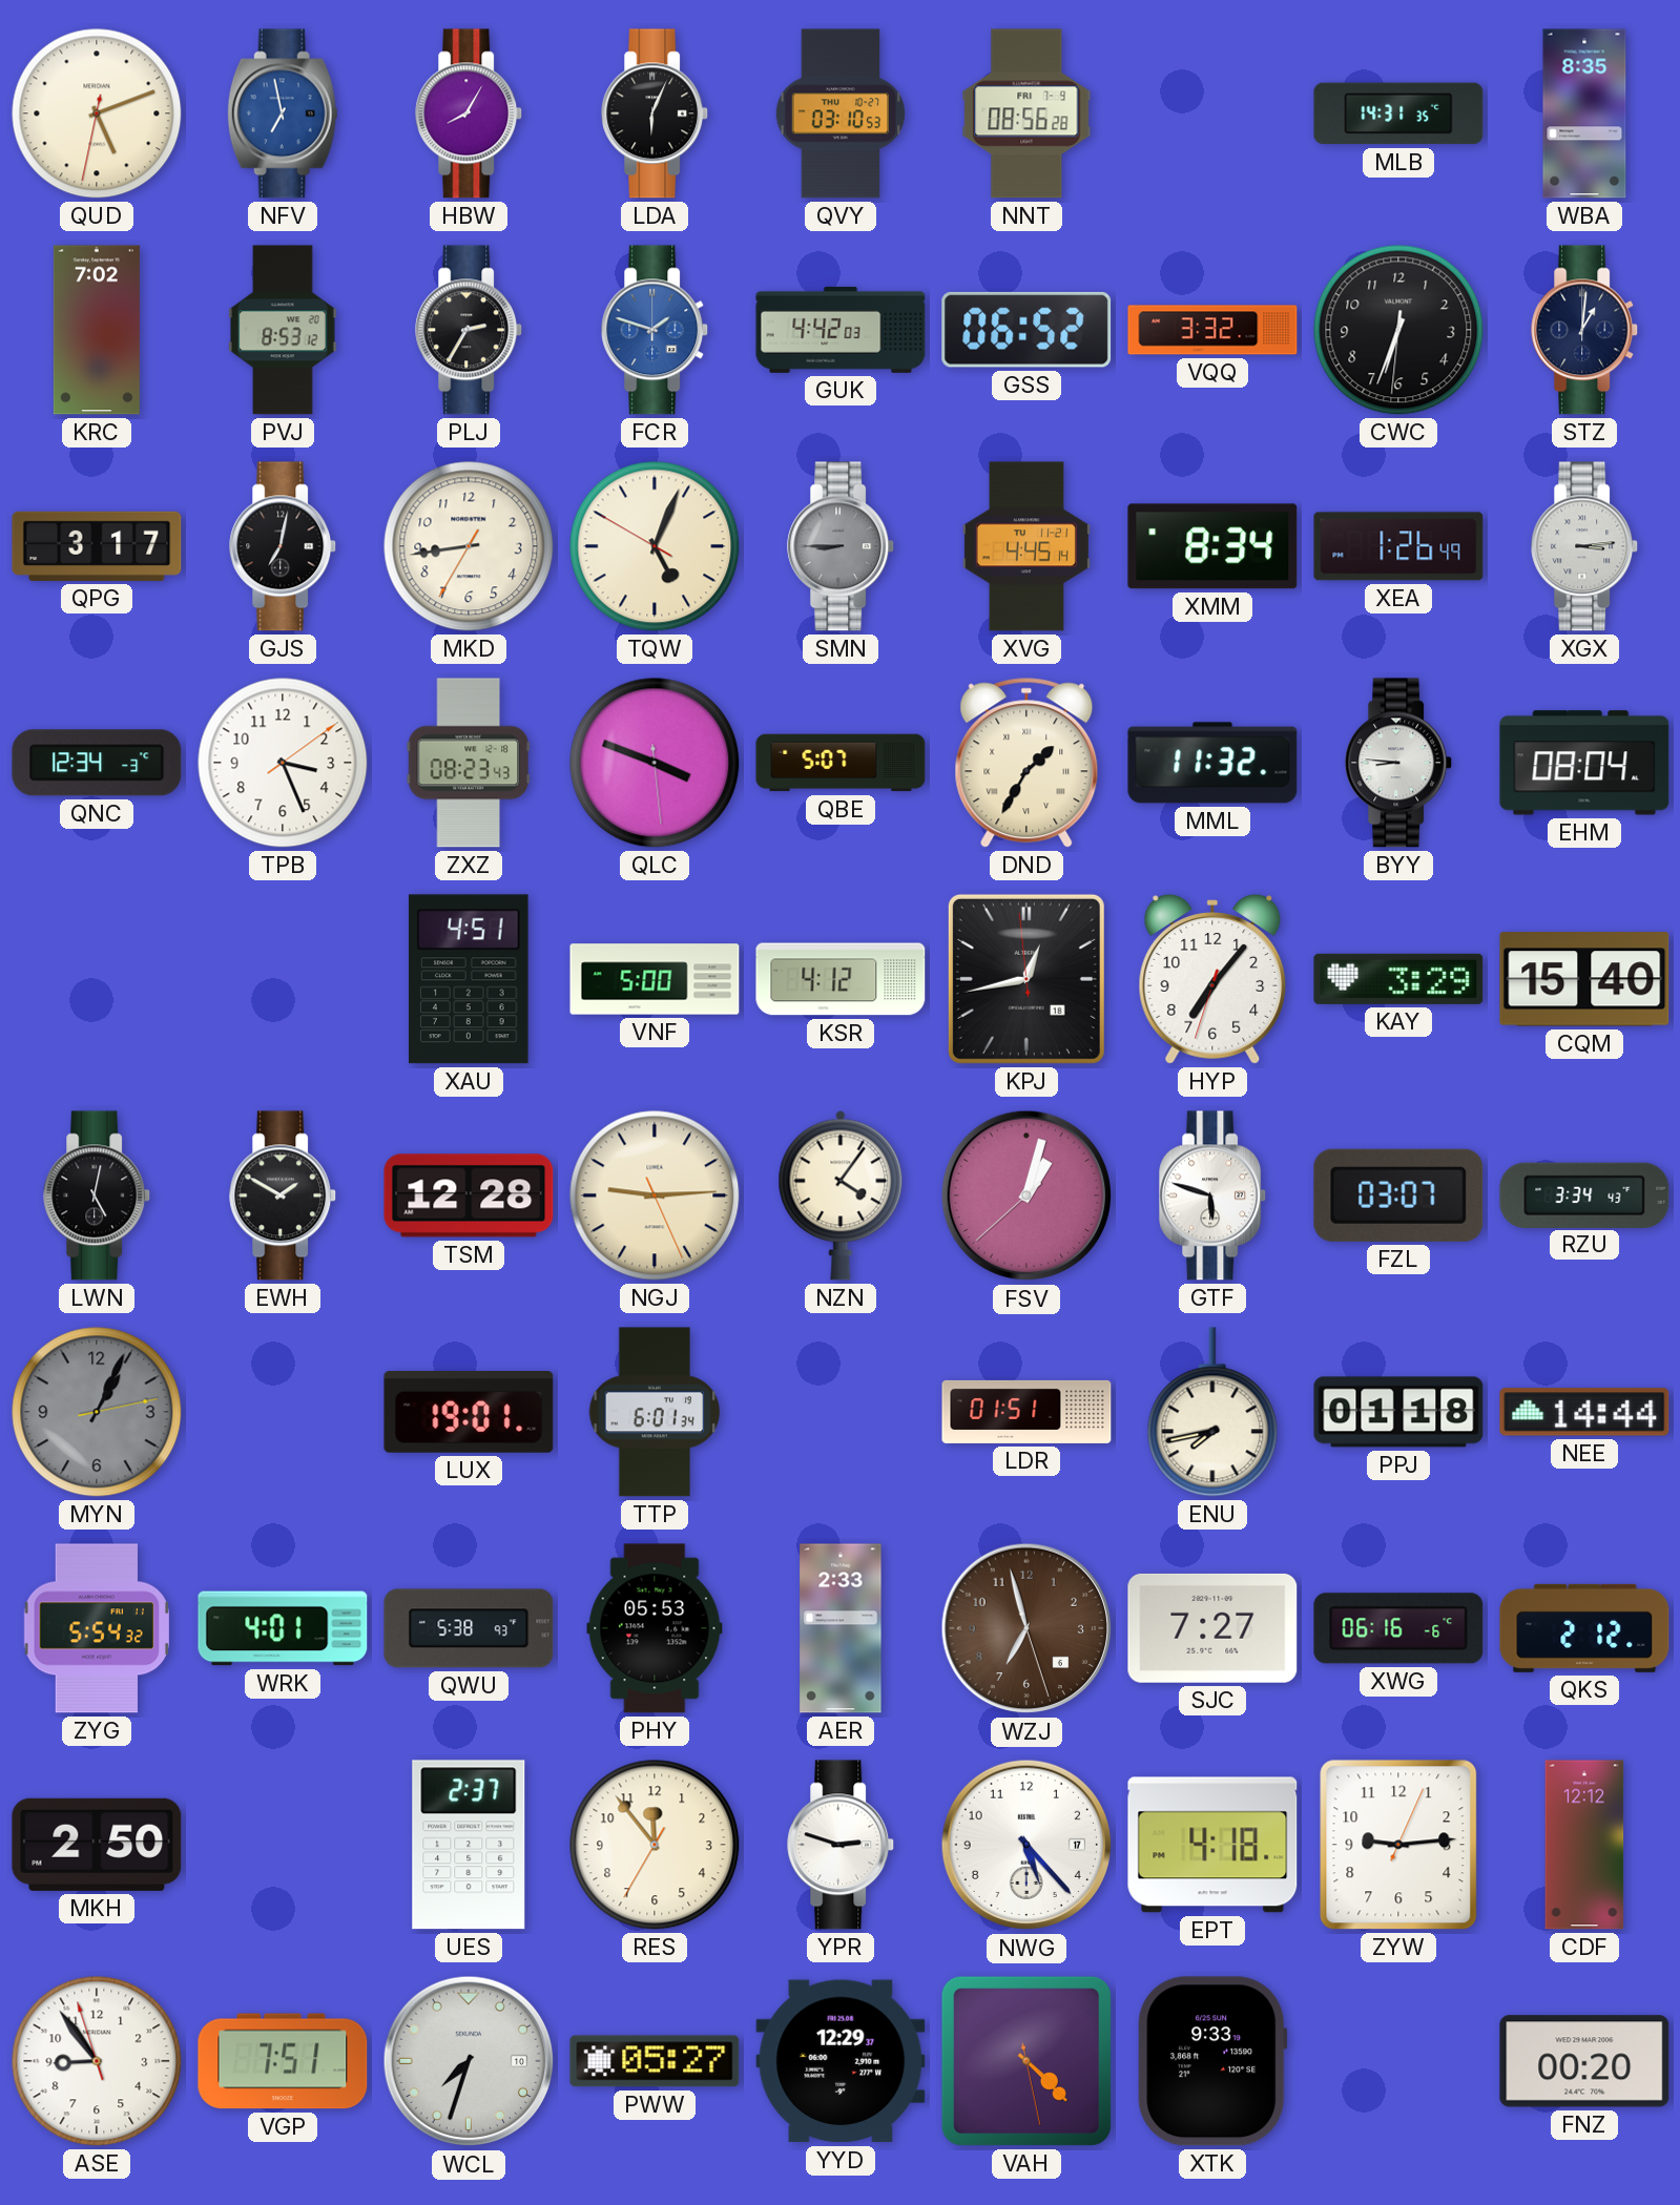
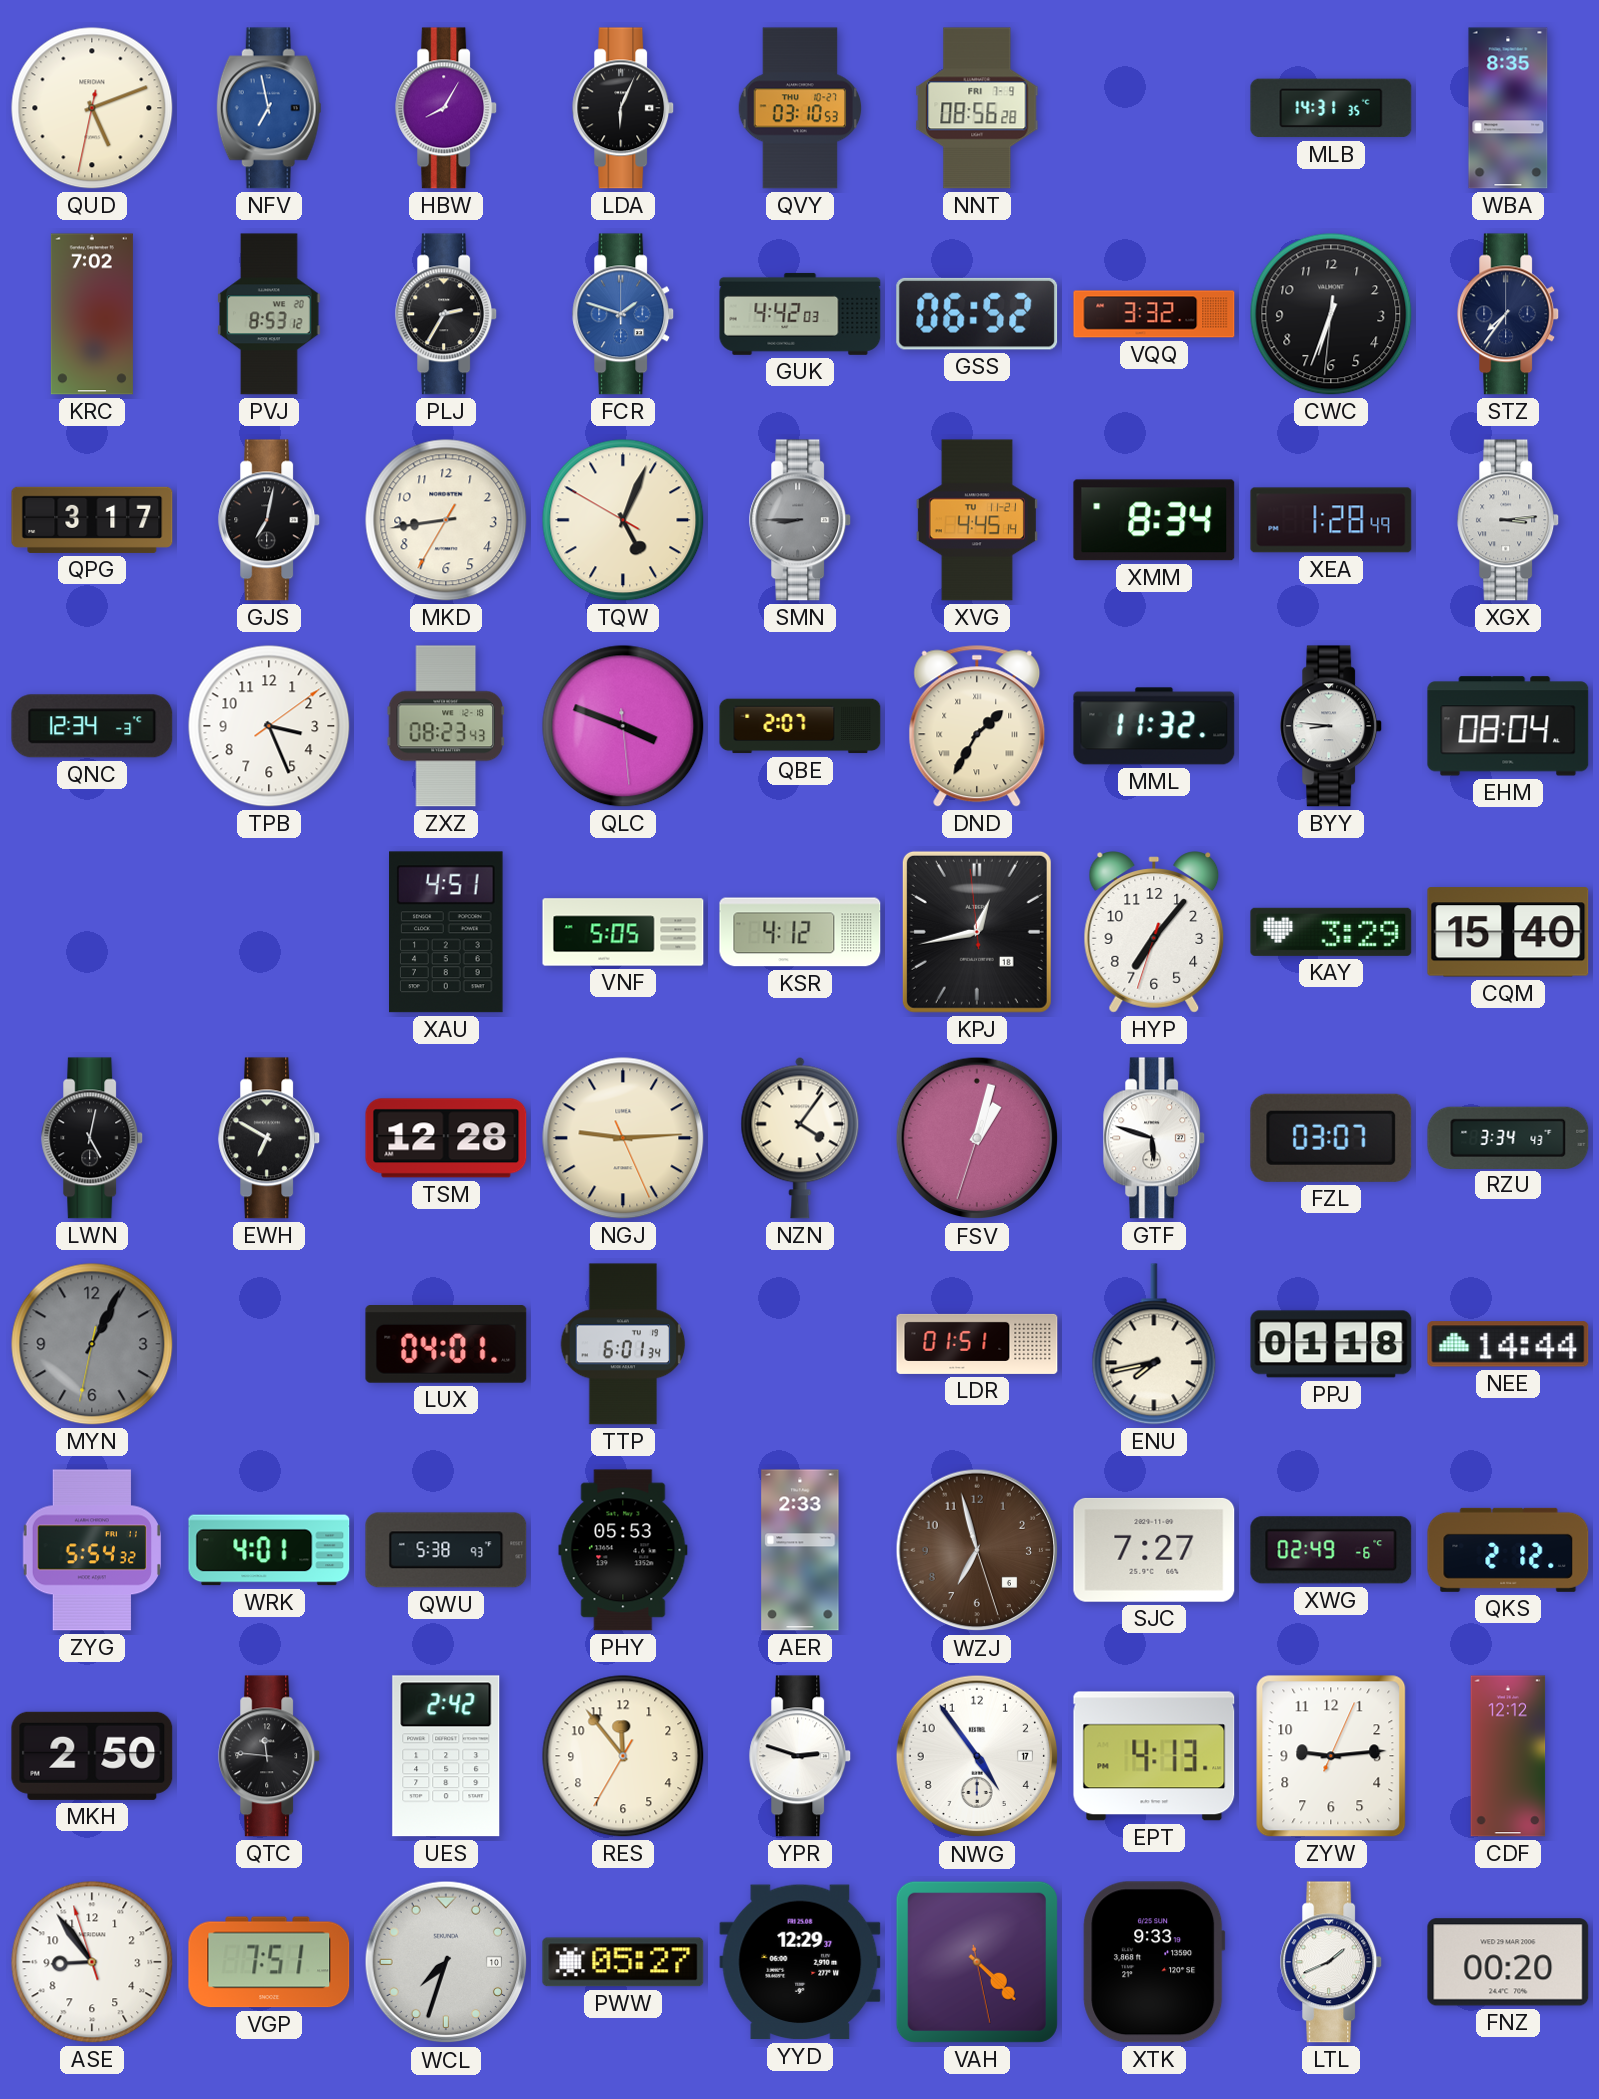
STZ: 1:01 -> 7:36
XEA: 1:26 -> 1:28
QBE: 5:07 -> 2:07
VNF: 5:00 -> 5:05
EWH: 1:50 -> 6:50
FSV: 1:02:38 -> 1:02:33
MYN: 1:04:13 -> 1:04:32
LUX: 19:01 -> 04:01
XWG: 06:16 -> 02:49
QTC: none -> 11:46
UES: 2:37 -> 2:42
NWG: 5:23 -> 4:54
EPT: 4:18 -> 4:13
LTL: none -> 1:41
